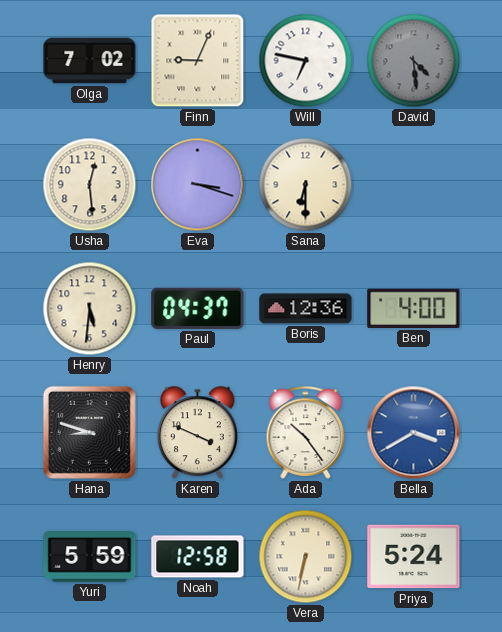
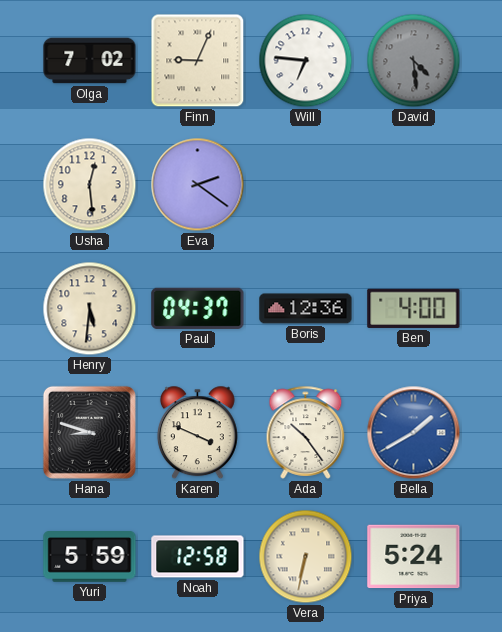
Will: 6:47 -> 6:46
Eva: 3:18 -> 2:21
Sana: 6:30 -> none
Bella: 3:40 -> 1:40
